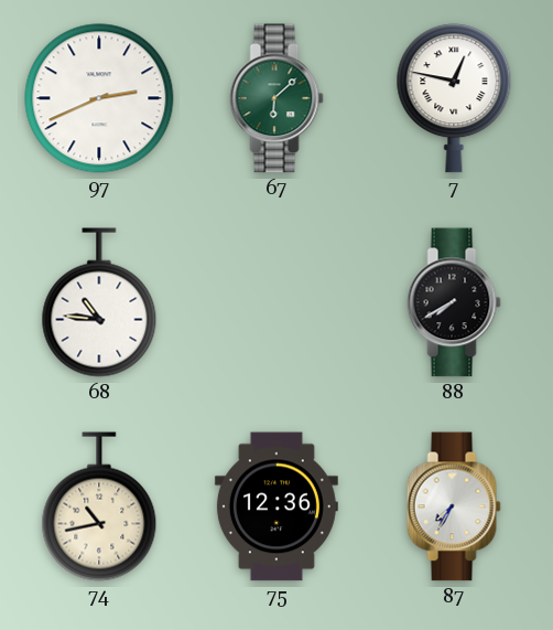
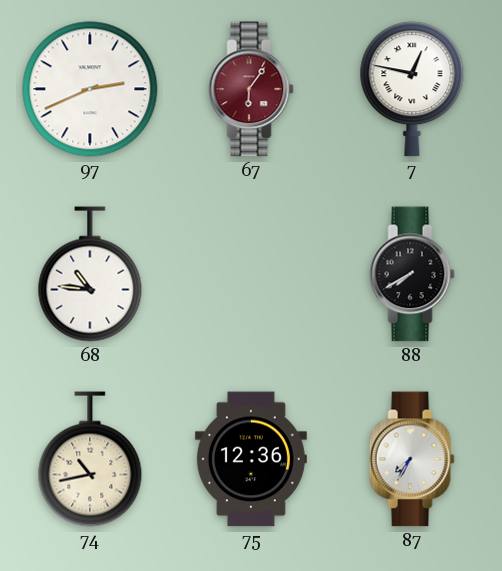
67: 6:08 -> 6:06
67 dial: green -> burgundy
